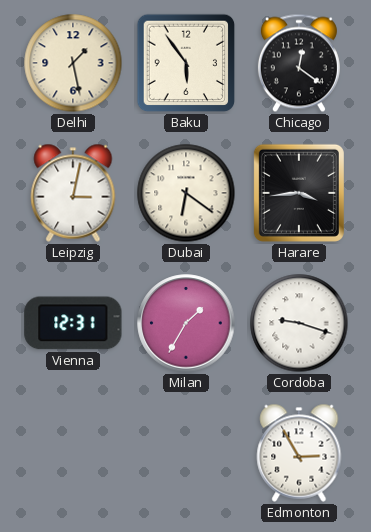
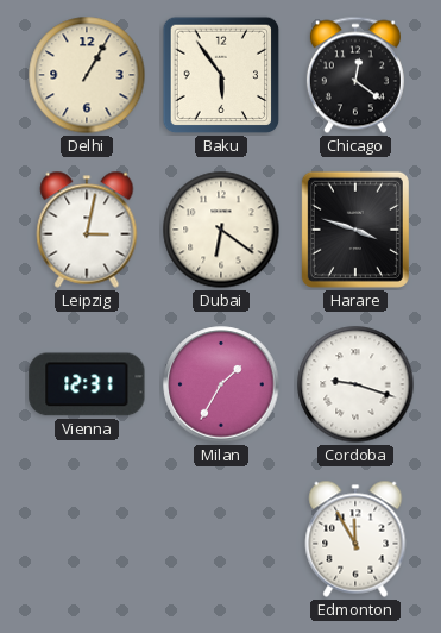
Delhi: 1:28 -> 1:05
Harare: 3:44 -> 3:48
Edmonton: 2:55 -> 11:55
